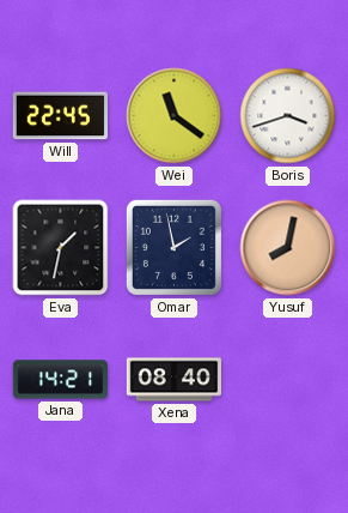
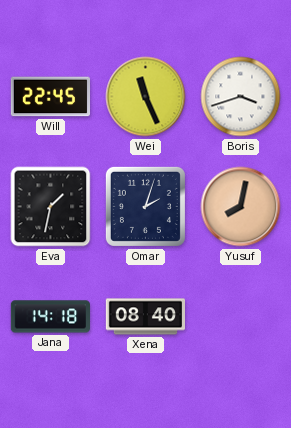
Wei: 11:21 -> 11:26
Omar: 1:58 -> 2:03
Jana: 14:21 -> 14:18
